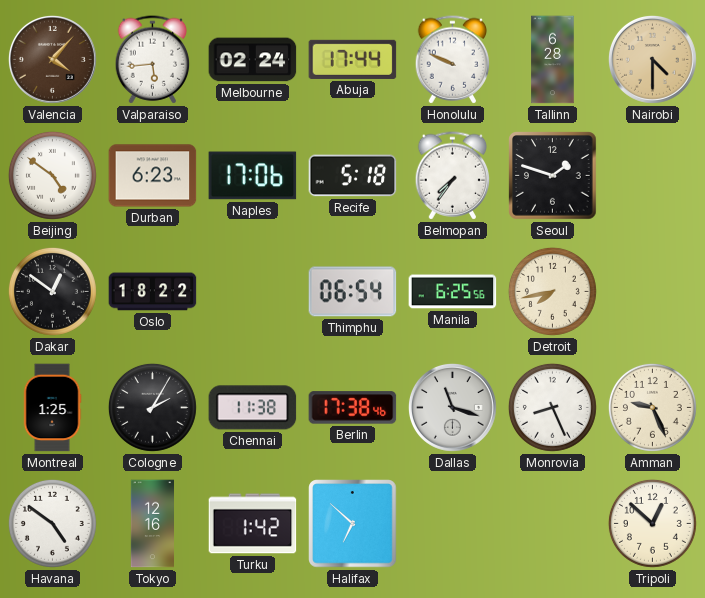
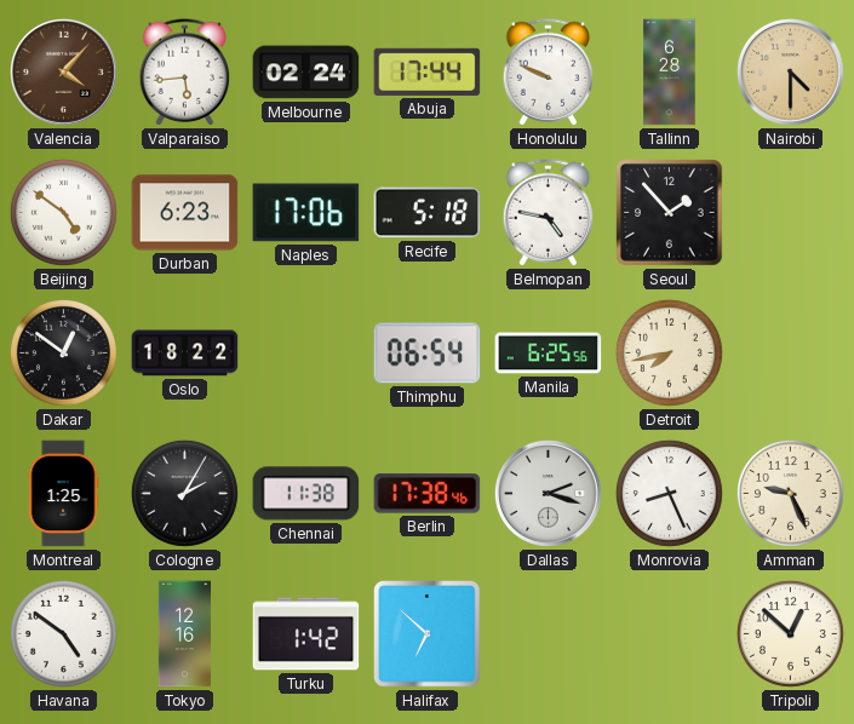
Belmopan: 7:36 -> 4:47
Seoul: 1:48 -> 1:53
Dallas: 11:18 -> 2:18
